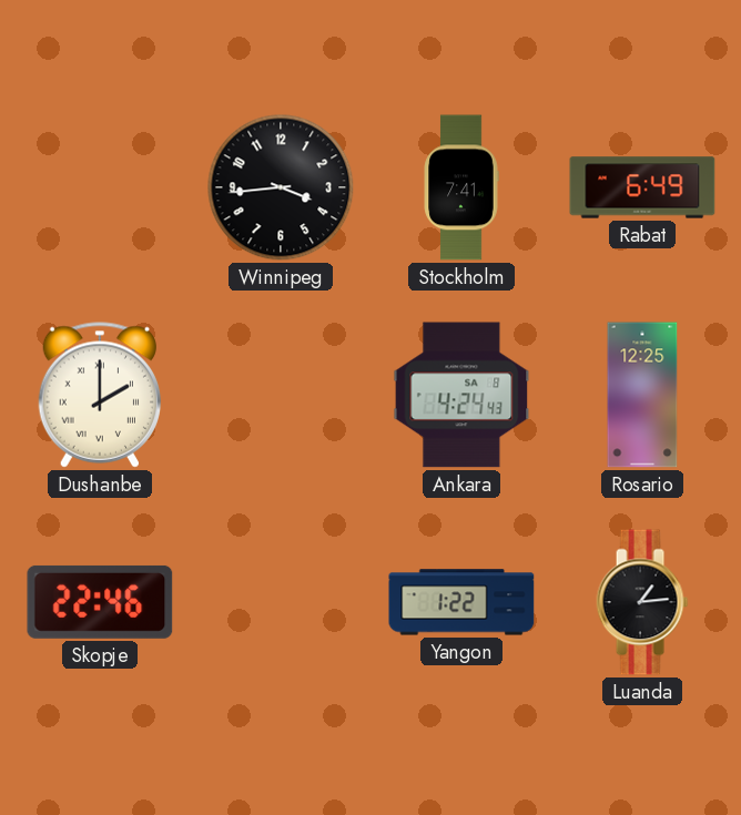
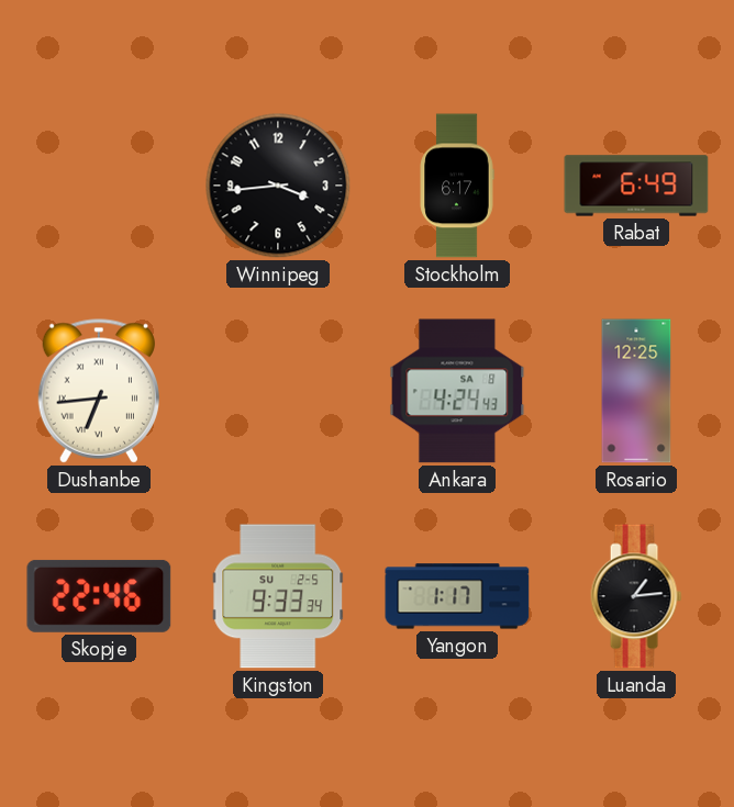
Stockholm: 7:41 -> 6:17
Dushanbe: 2:00 -> 6:44
Kingston: none -> 9:33
Yangon: 1:22 -> 1:17
